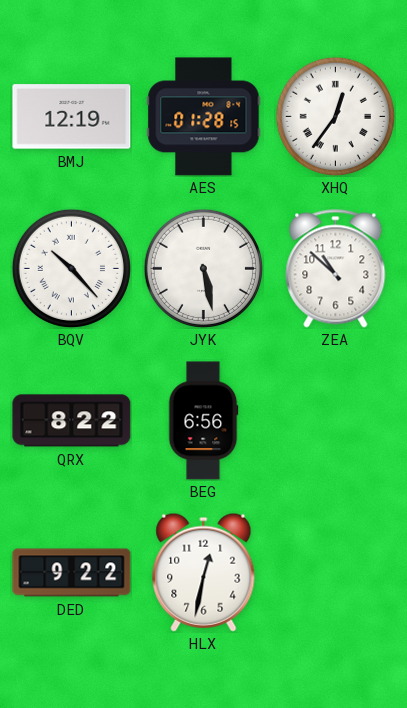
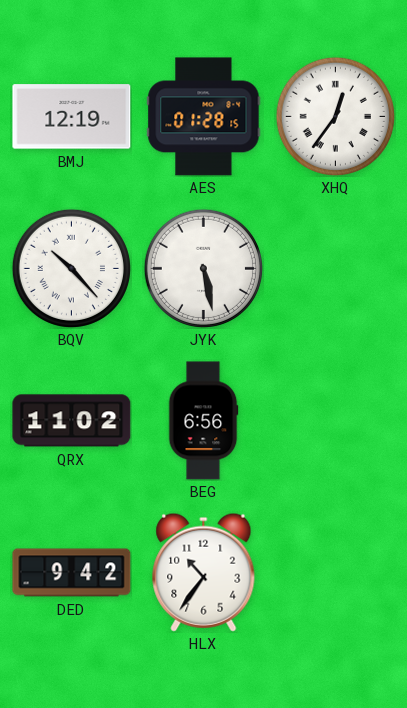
ZEA: 10:52 -> none
QRX: 8:22 -> 11:02
DED: 9:22 -> 9:42
HLX: 12:32 -> 10:36
